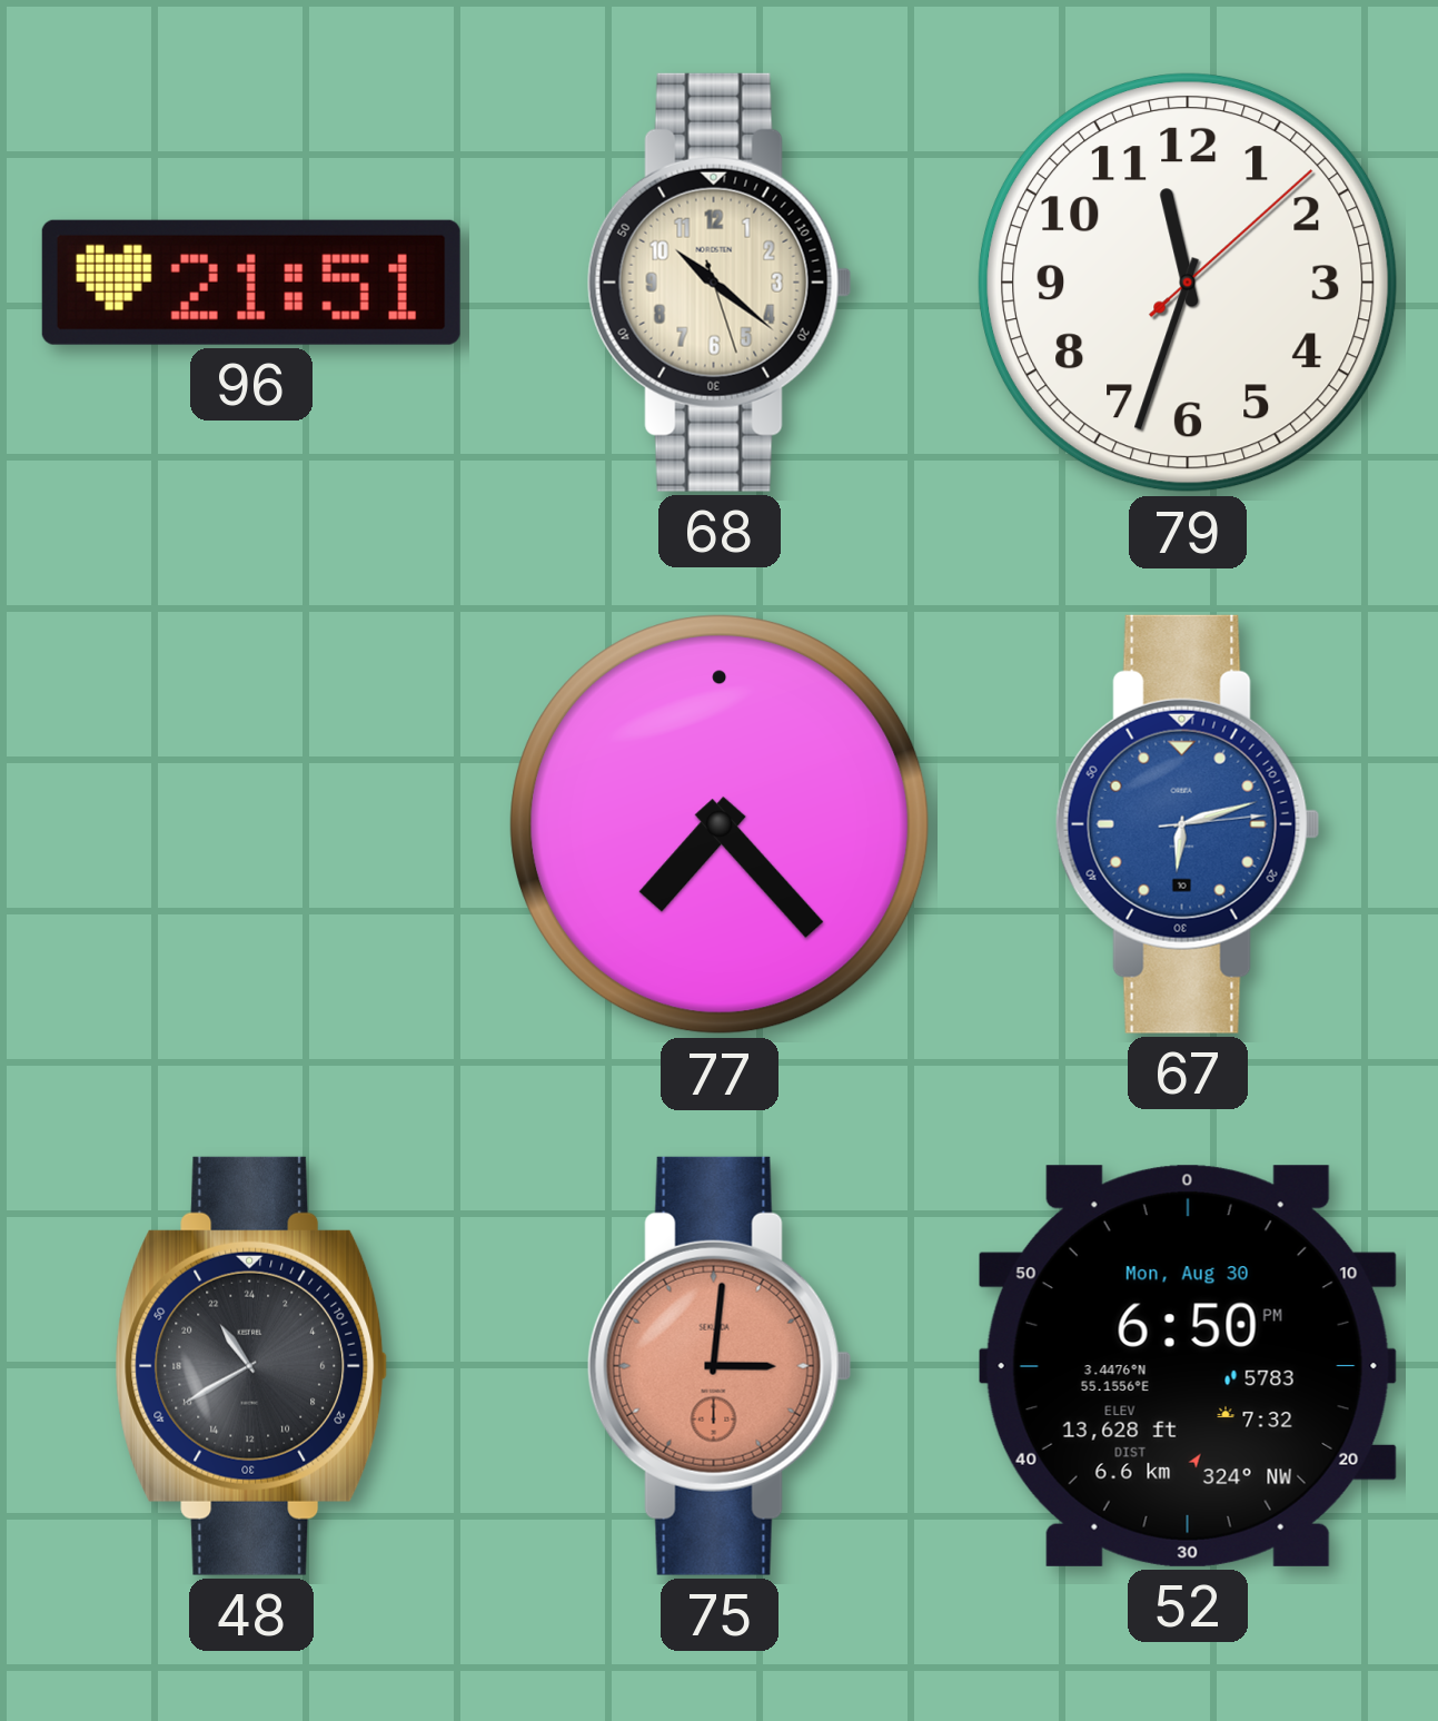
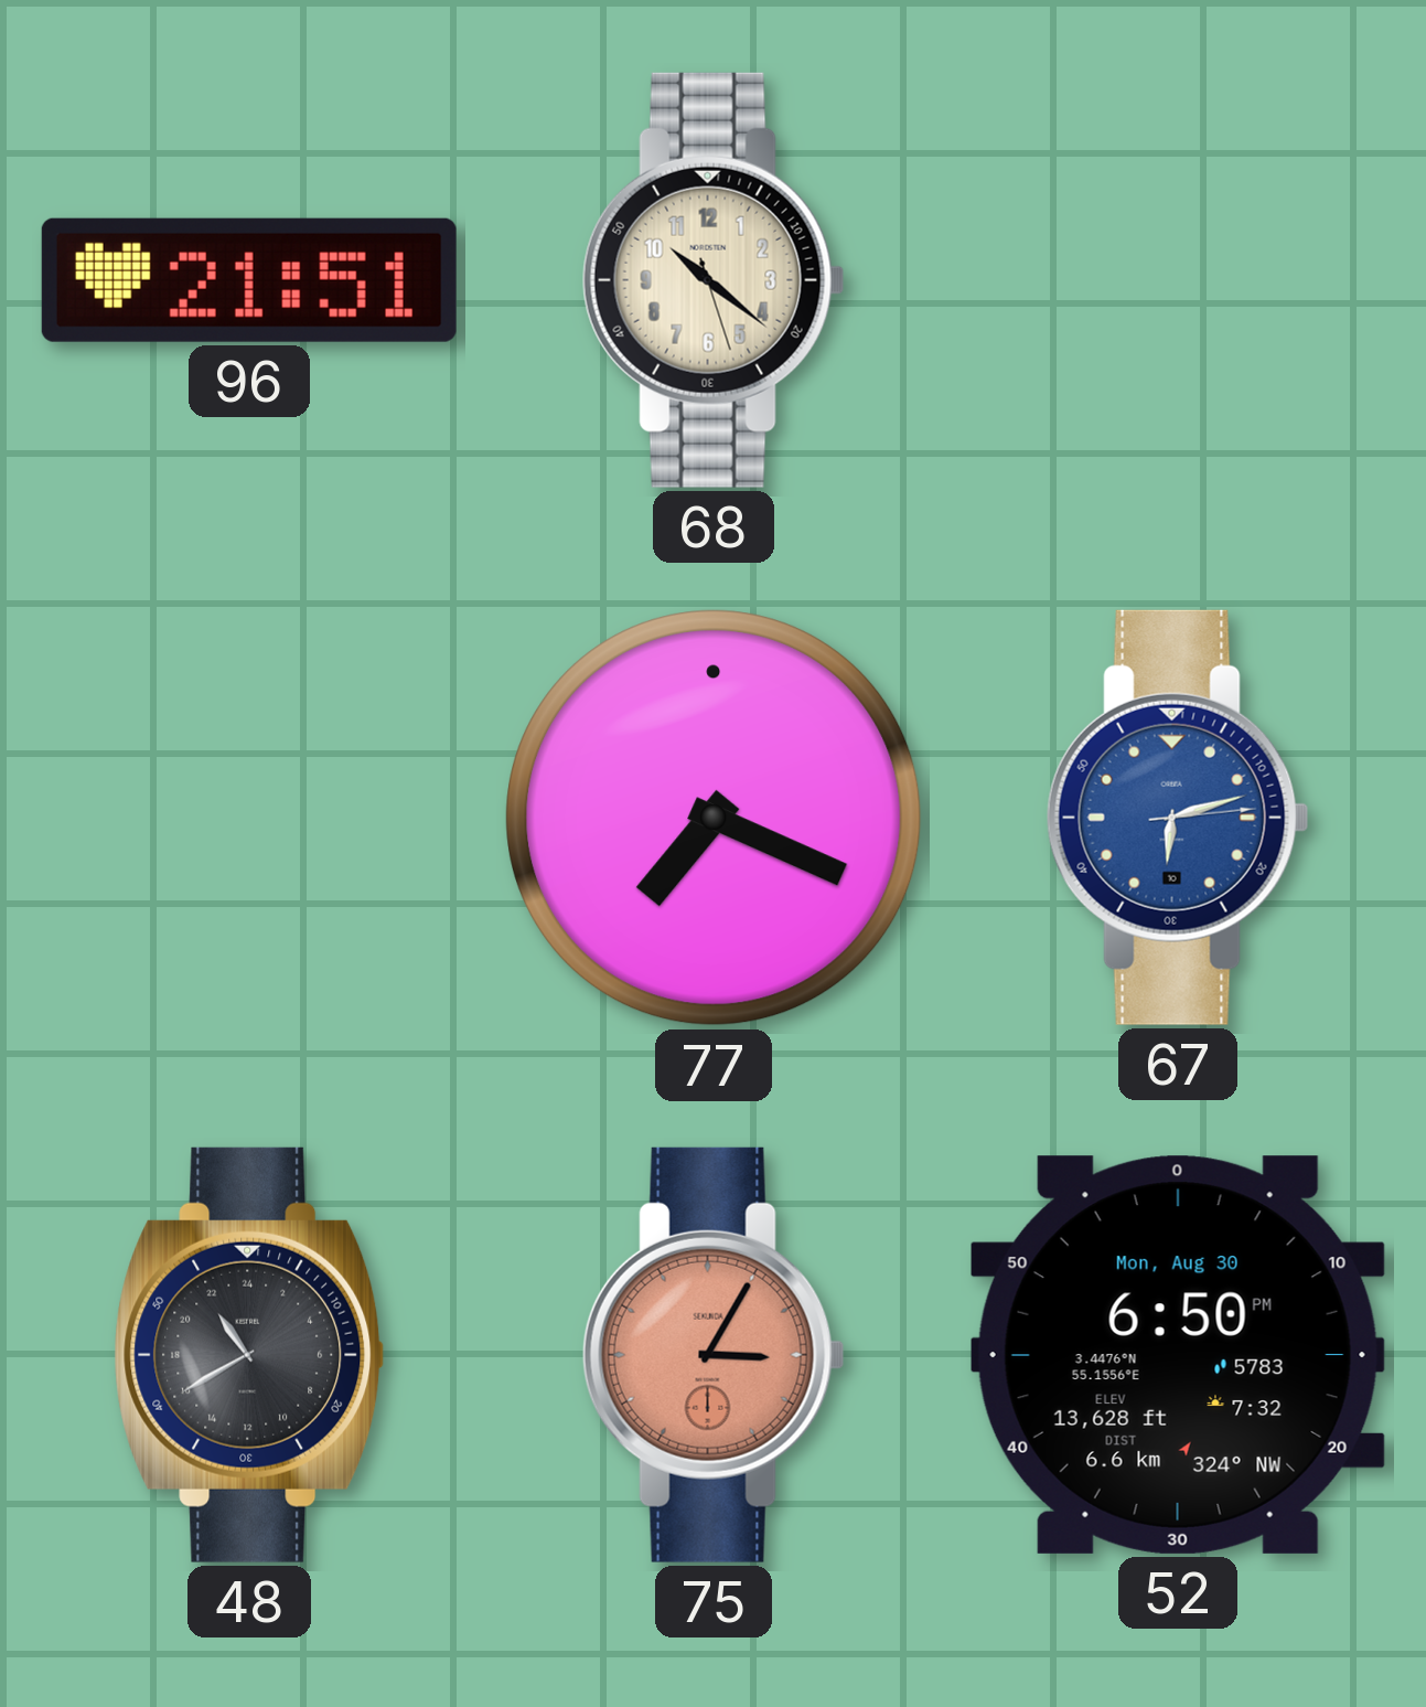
79: 11:33 -> none
77: 7:23 -> 7:19
75: 3:01 -> 3:05
